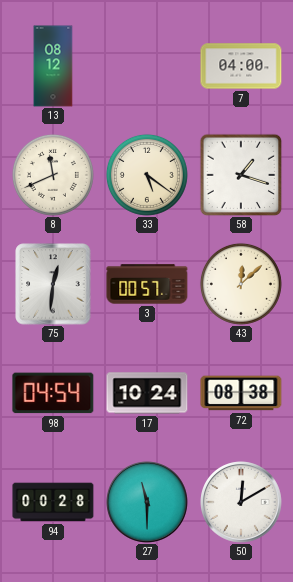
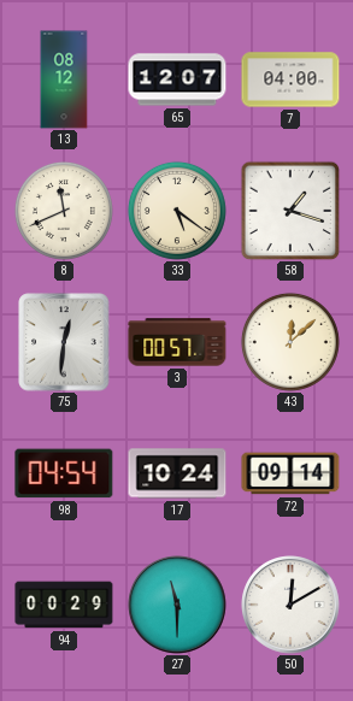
65: none -> 12:07
72: 08:38 -> 09:14
94: 00:28 -> 00:29
